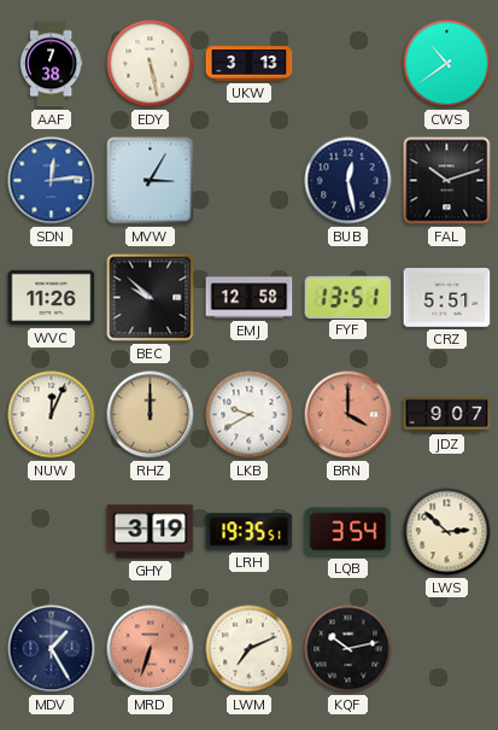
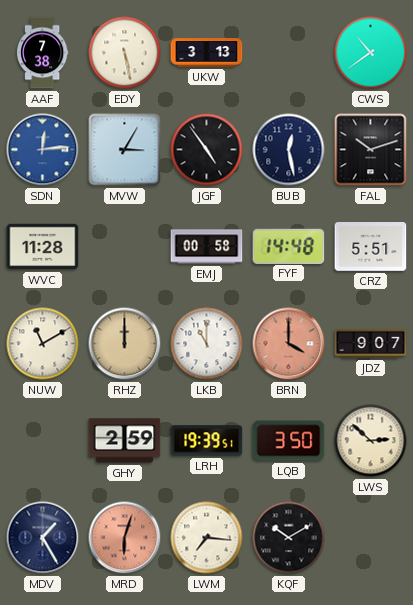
JGF: none -> 4:54
WVC: 11:26 -> 11:28
BEC: 9:52 -> none
EMJ: 12:58 -> 00:58
FYF: 13:51 -> 14:48
NUW: 12:04 -> 11:10
LKB: 9:40 -> 11:00
GHY: 3:19 -> 2:59
LRH: 19:35 -> 19:39
LQB: 3:54 -> 3:50
MRD: 6:33 -> 6:03
LWM: 7:11 -> 7:16
KQF: 10:13 -> 10:10
